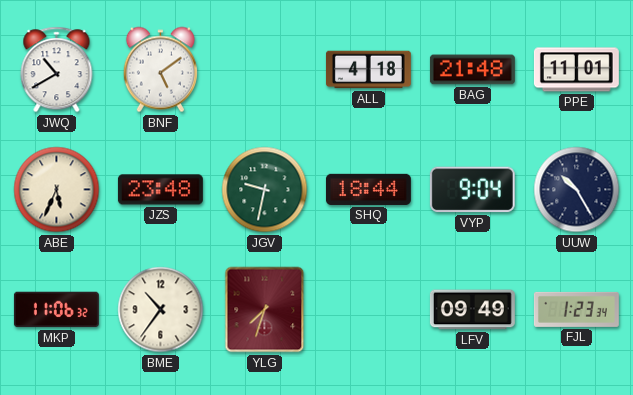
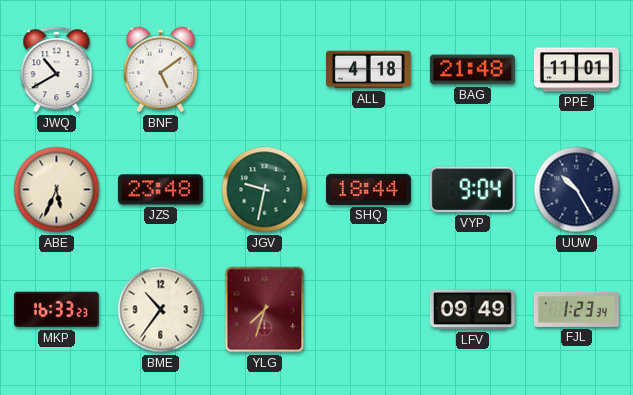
MKP: 11:06 -> 16:33
